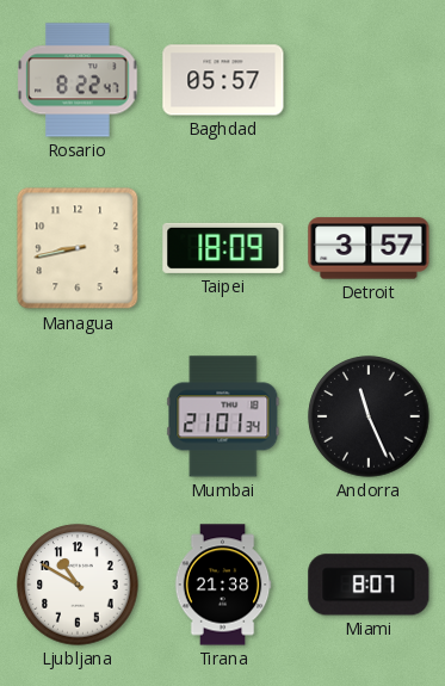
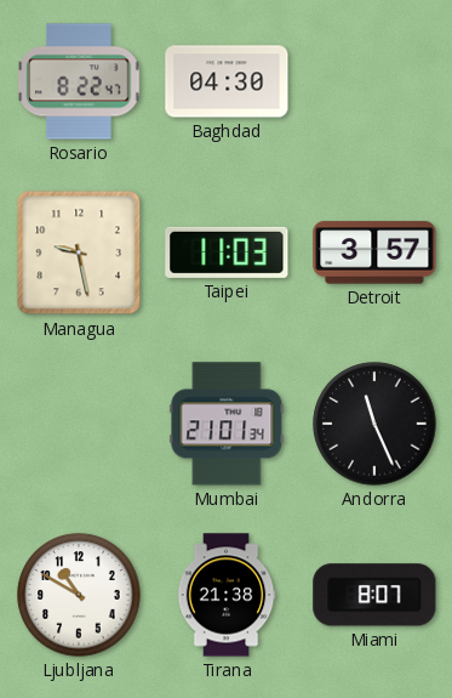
Baghdad: 05:57 -> 04:30
Managua: 8:43 -> 9:28
Taipei: 18:09 -> 11:03
